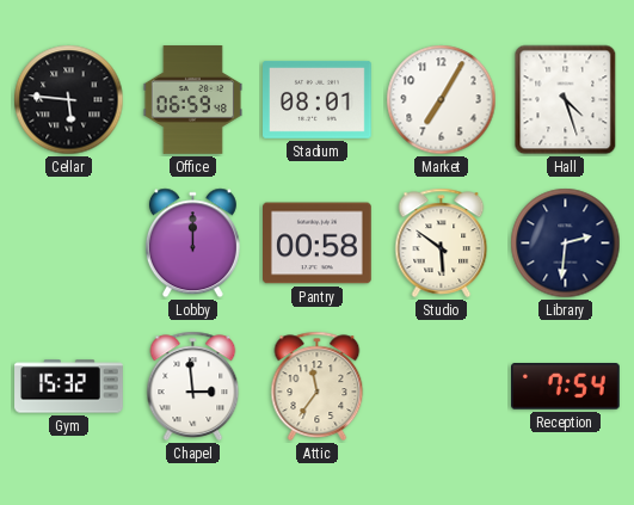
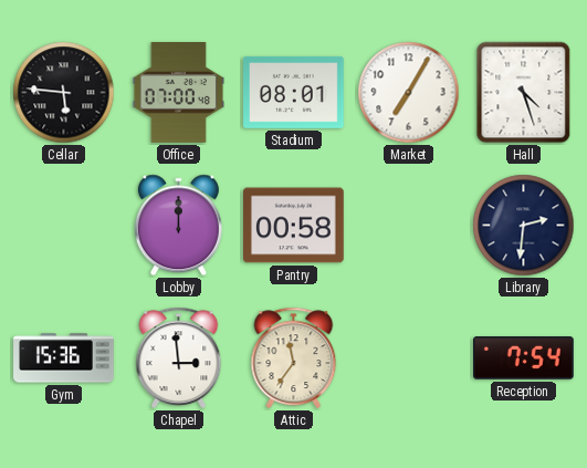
Office: 06:59 -> 07:00
Studio: 5:51 -> none
Gym: 15:32 -> 15:36
